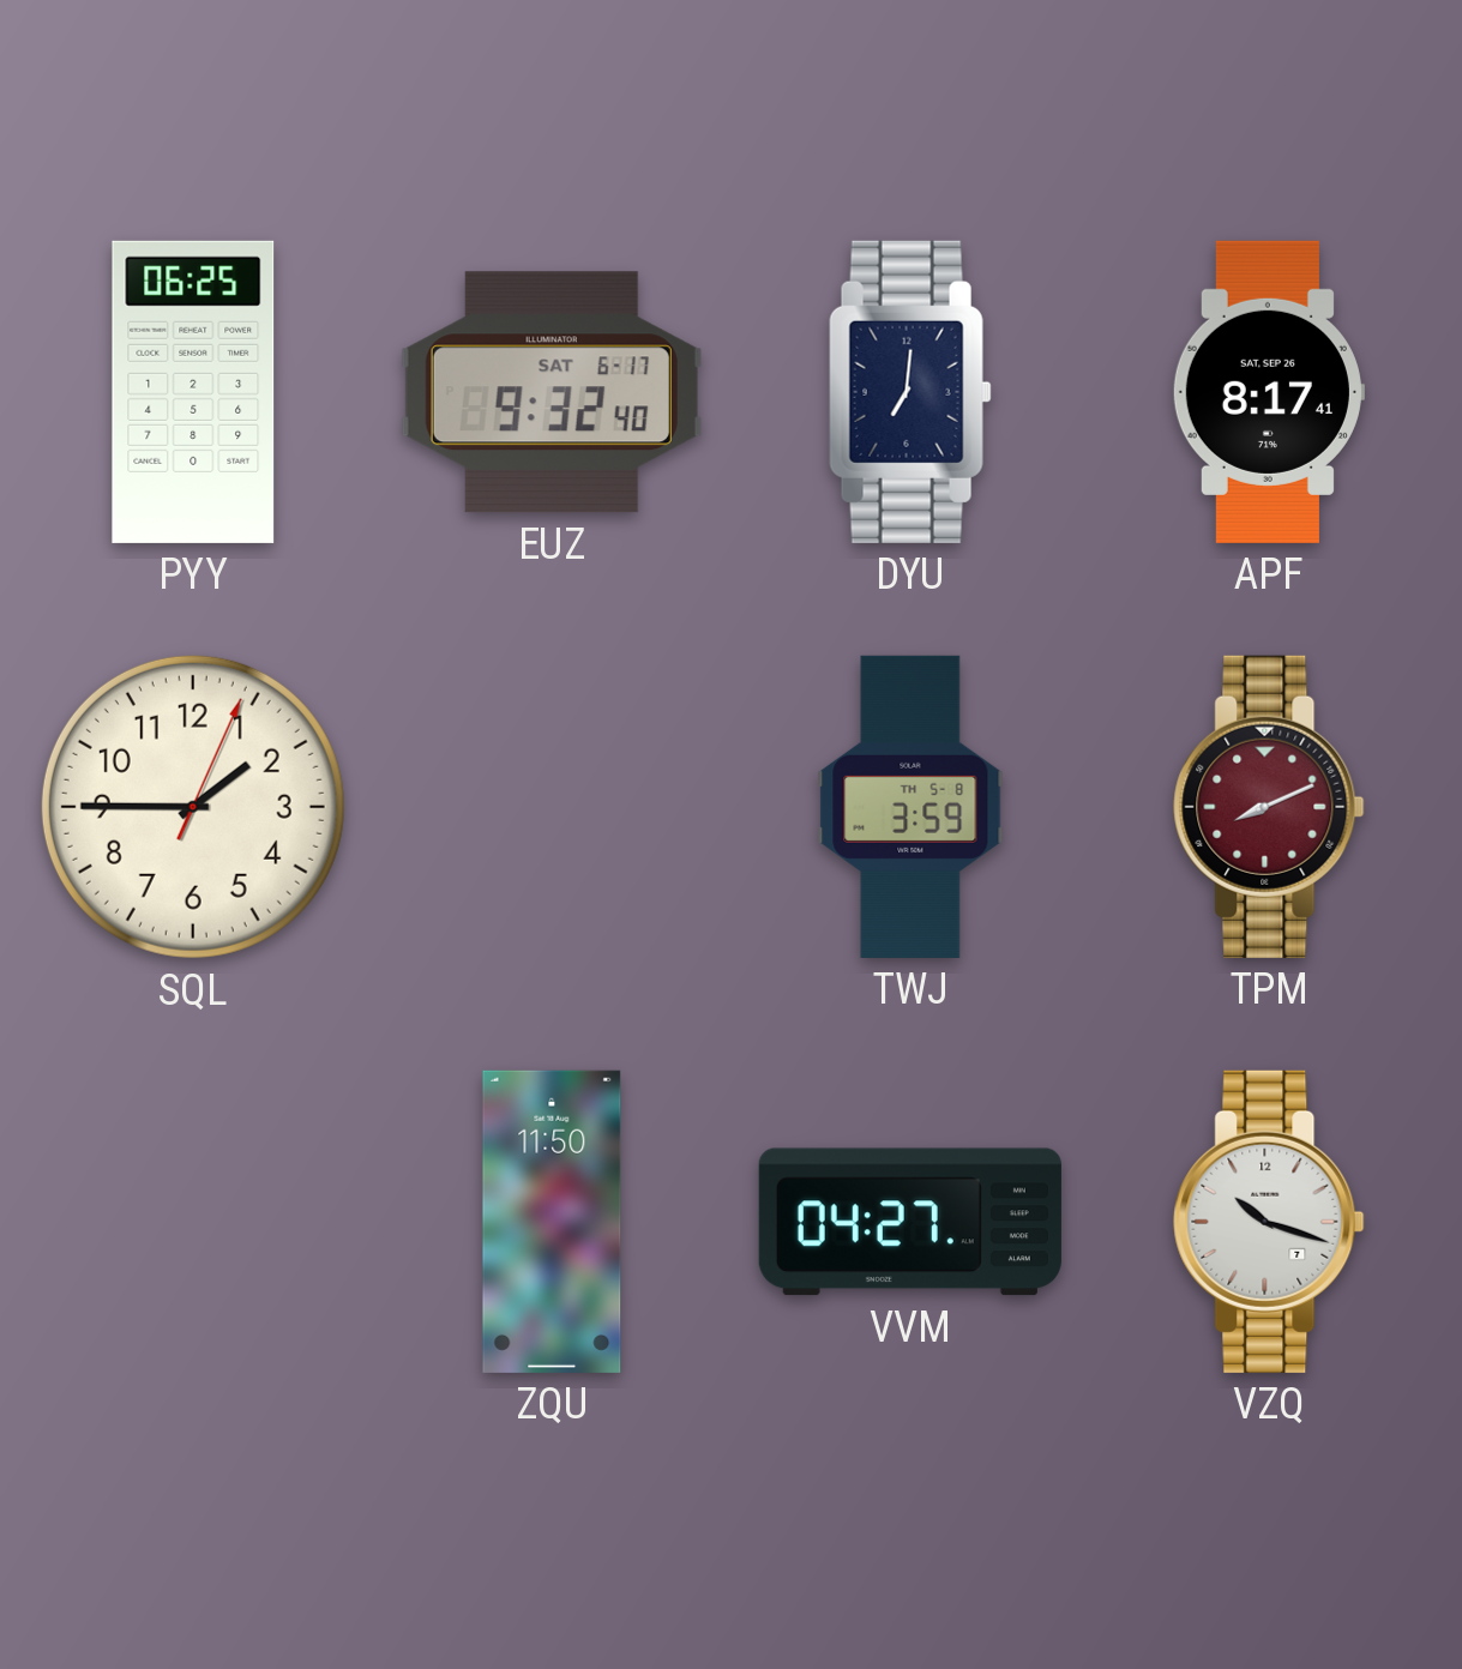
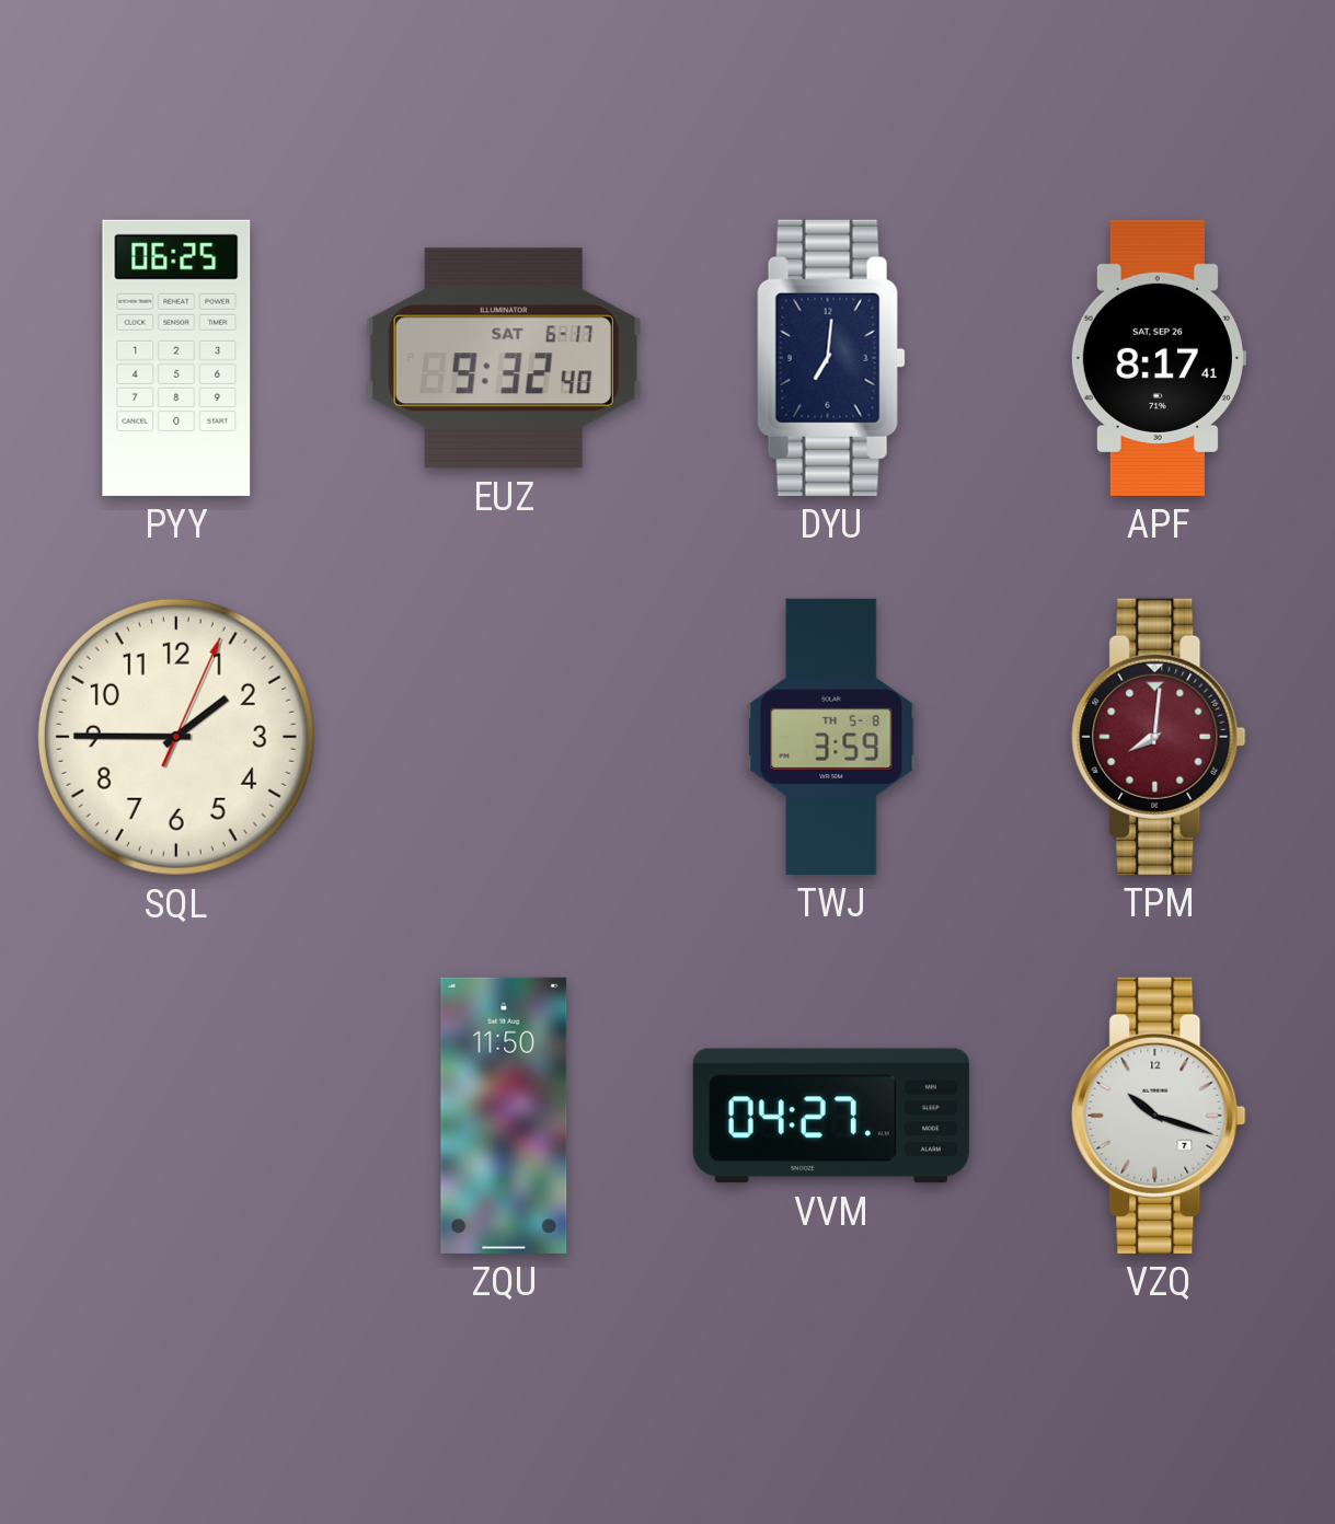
TPM: 8:11 -> 8:01
